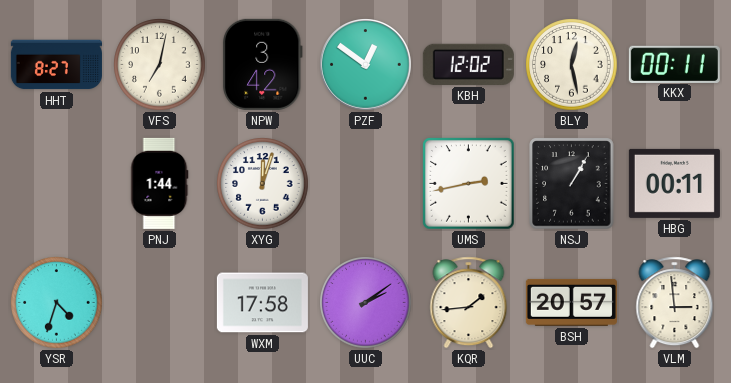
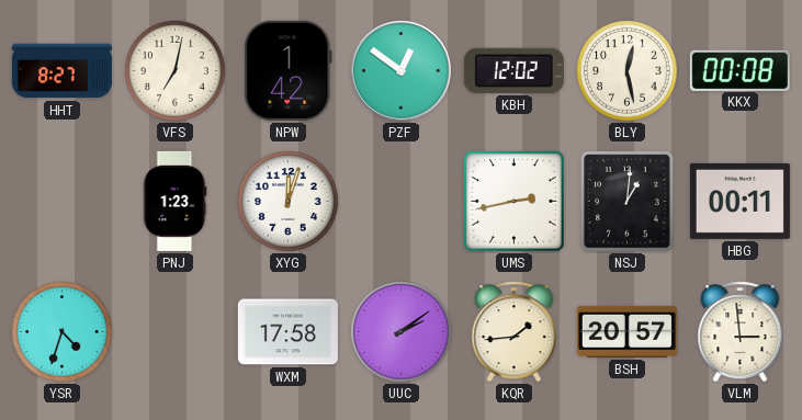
NPW: 3:42 -> 1:42
KKX: 00:11 -> 00:08
PNJ: 1:44 -> 1:23
NSJ: 1:05 -> 1:01
